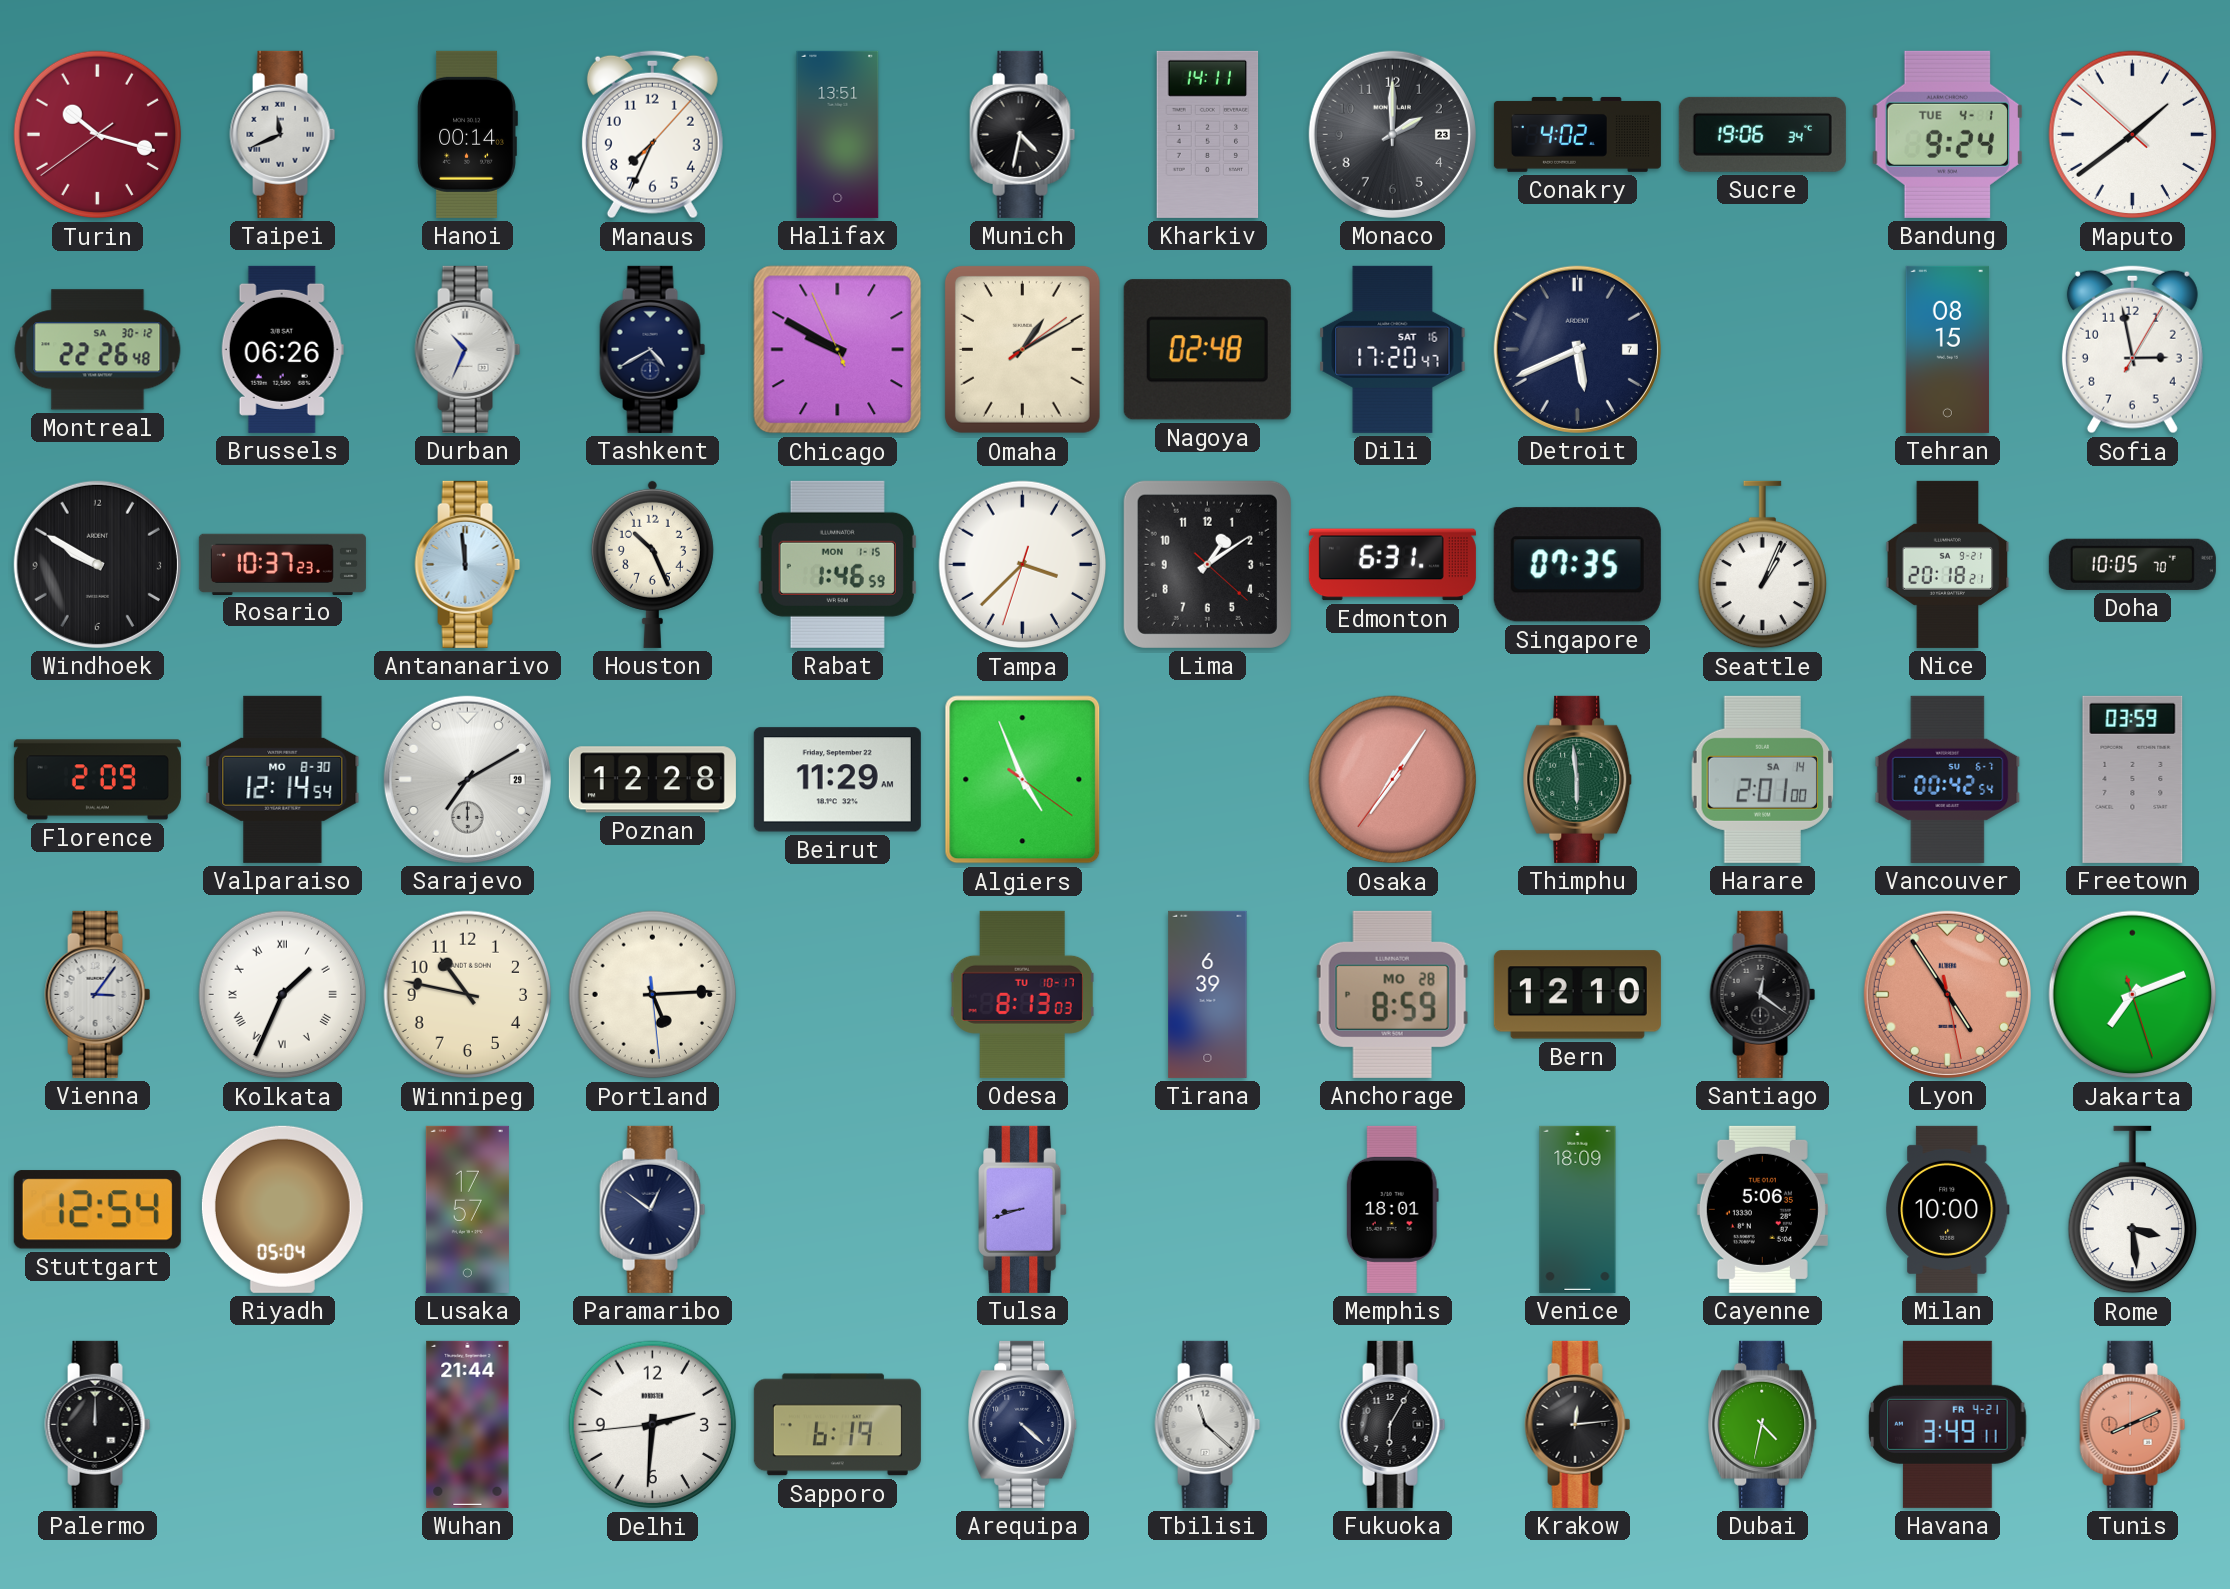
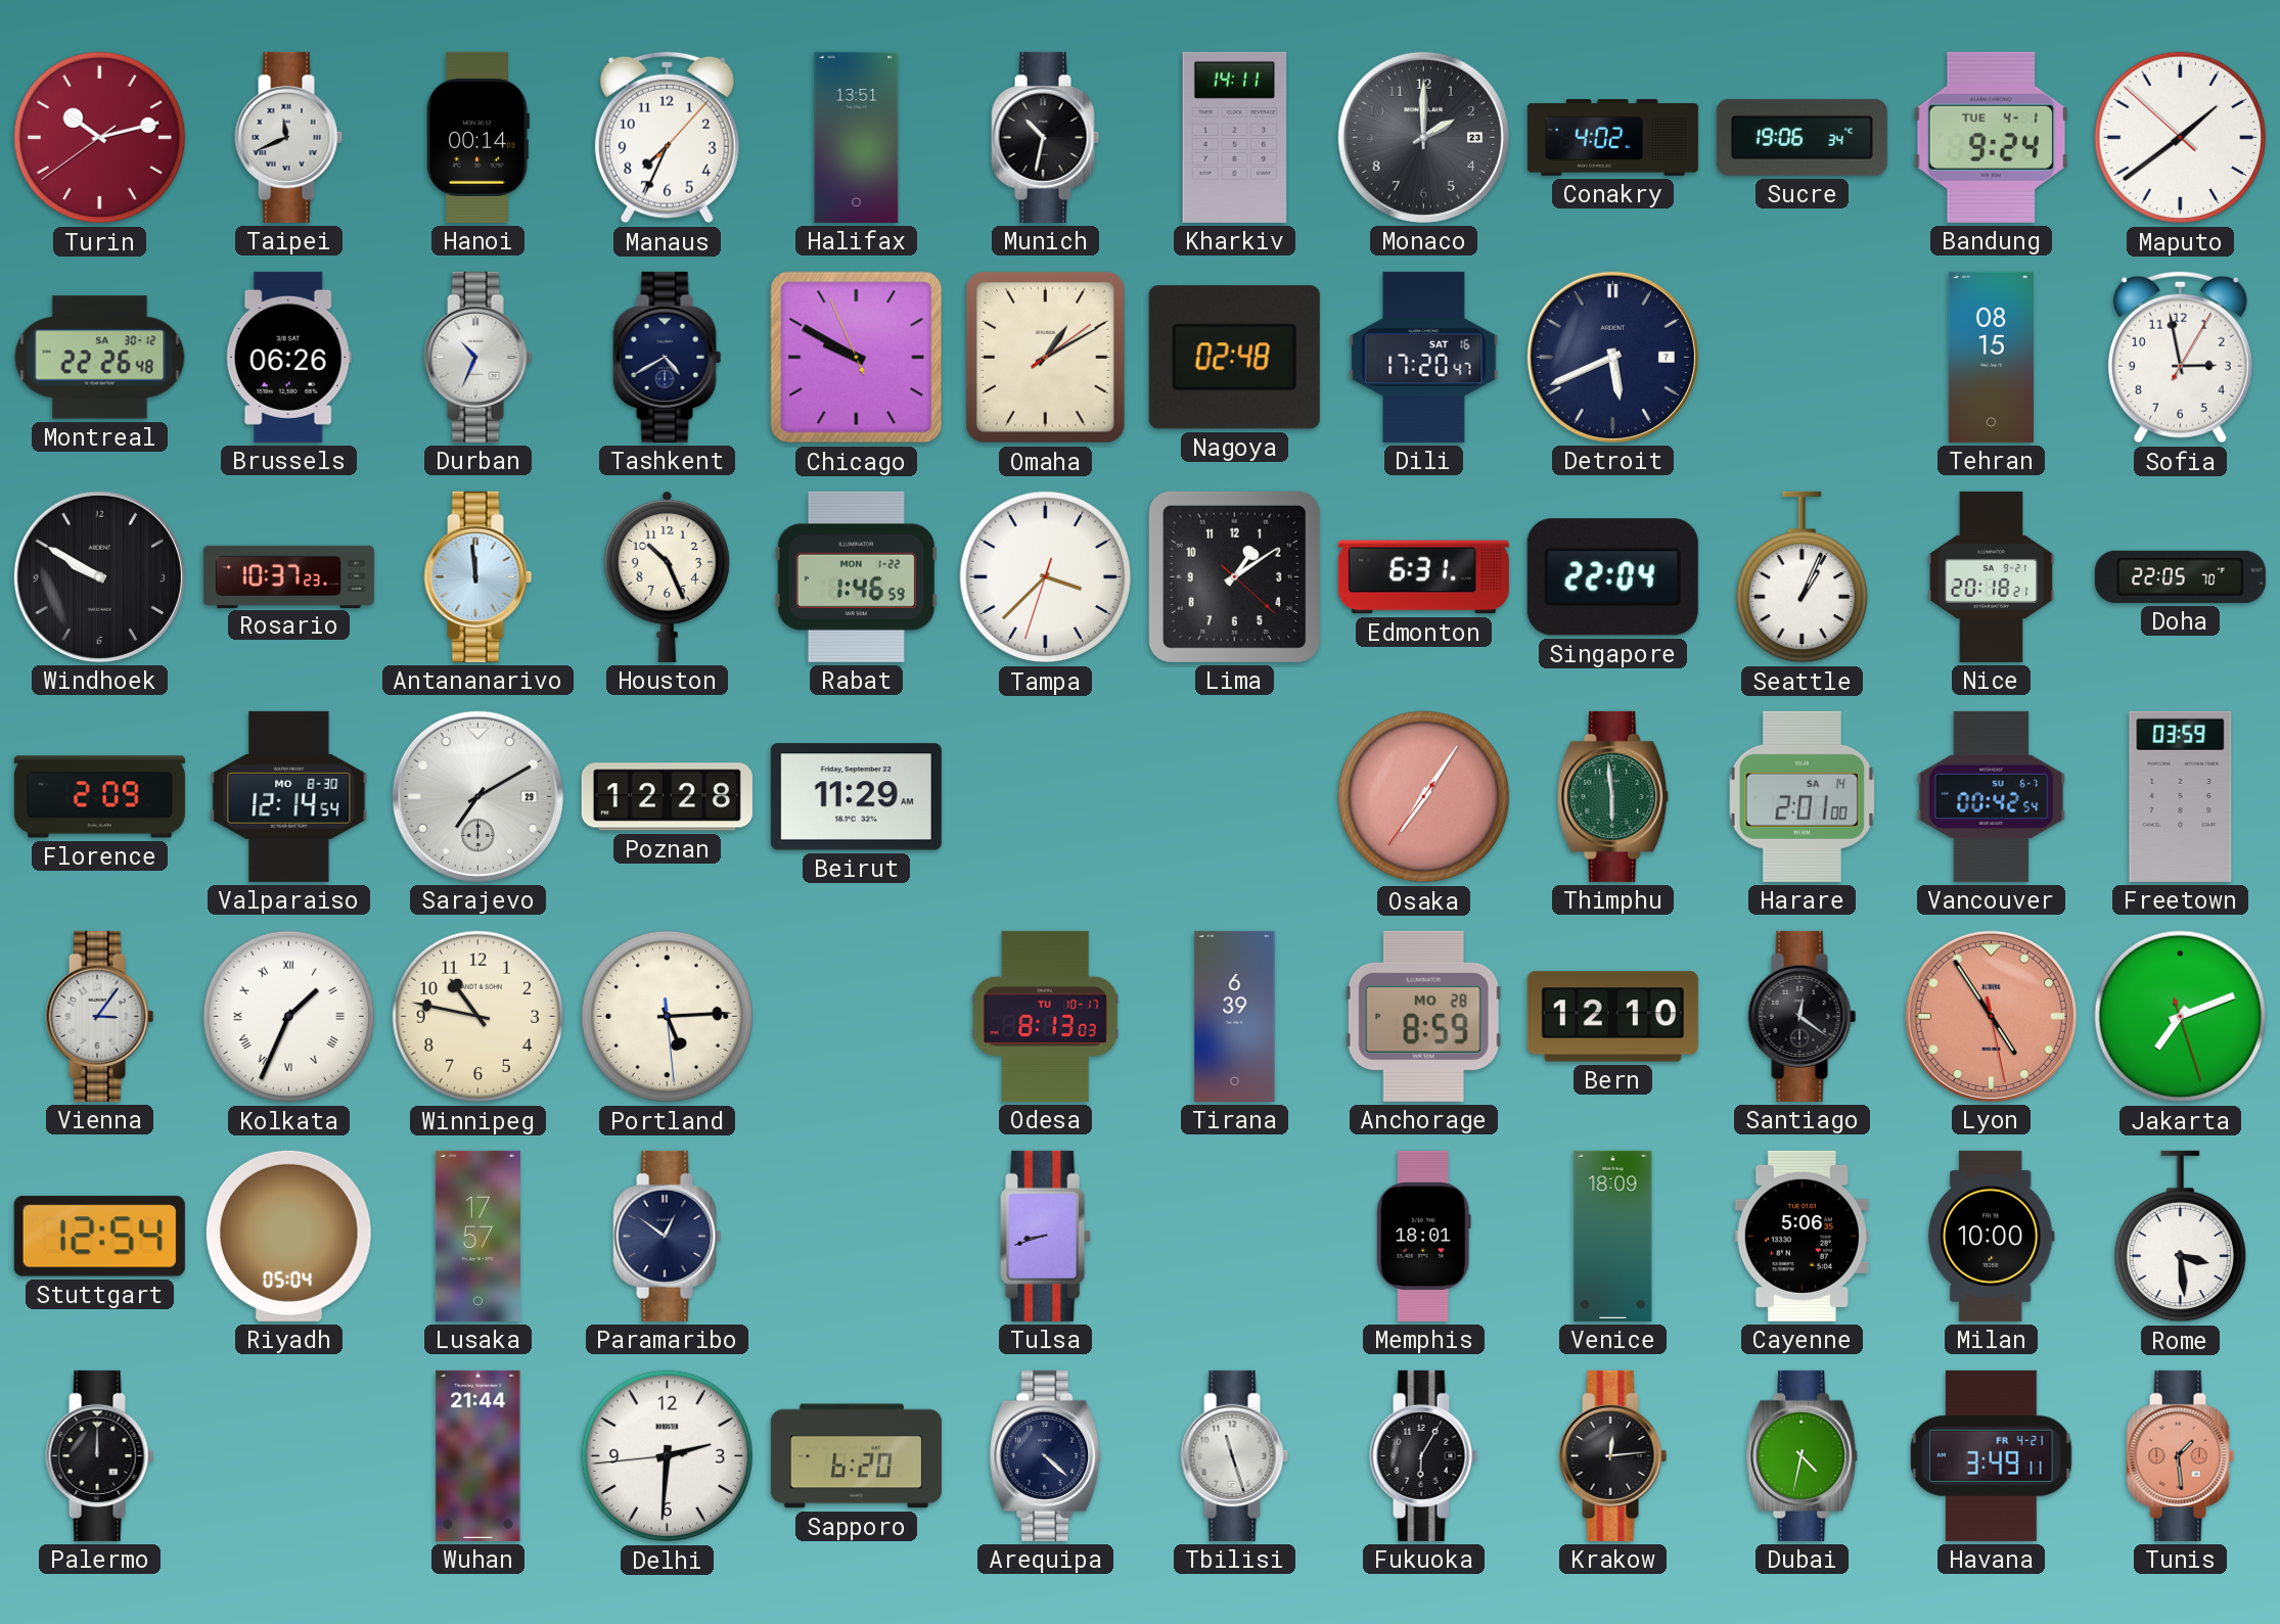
Turin: 10:17 -> 10:12
Munich: 4:32 -> 10:32
Rabat date: MON 1-15 -> MON 1-22
Singapore: 07:35 -> 22:04
Doha: 10:05 -> 22:05
Algiers: 4:56 -> none
Sapporo: 6:19 -> 6:20
Tbilisi: 11:22 -> 11:27
Tunis: 8:11 -> 1:29
